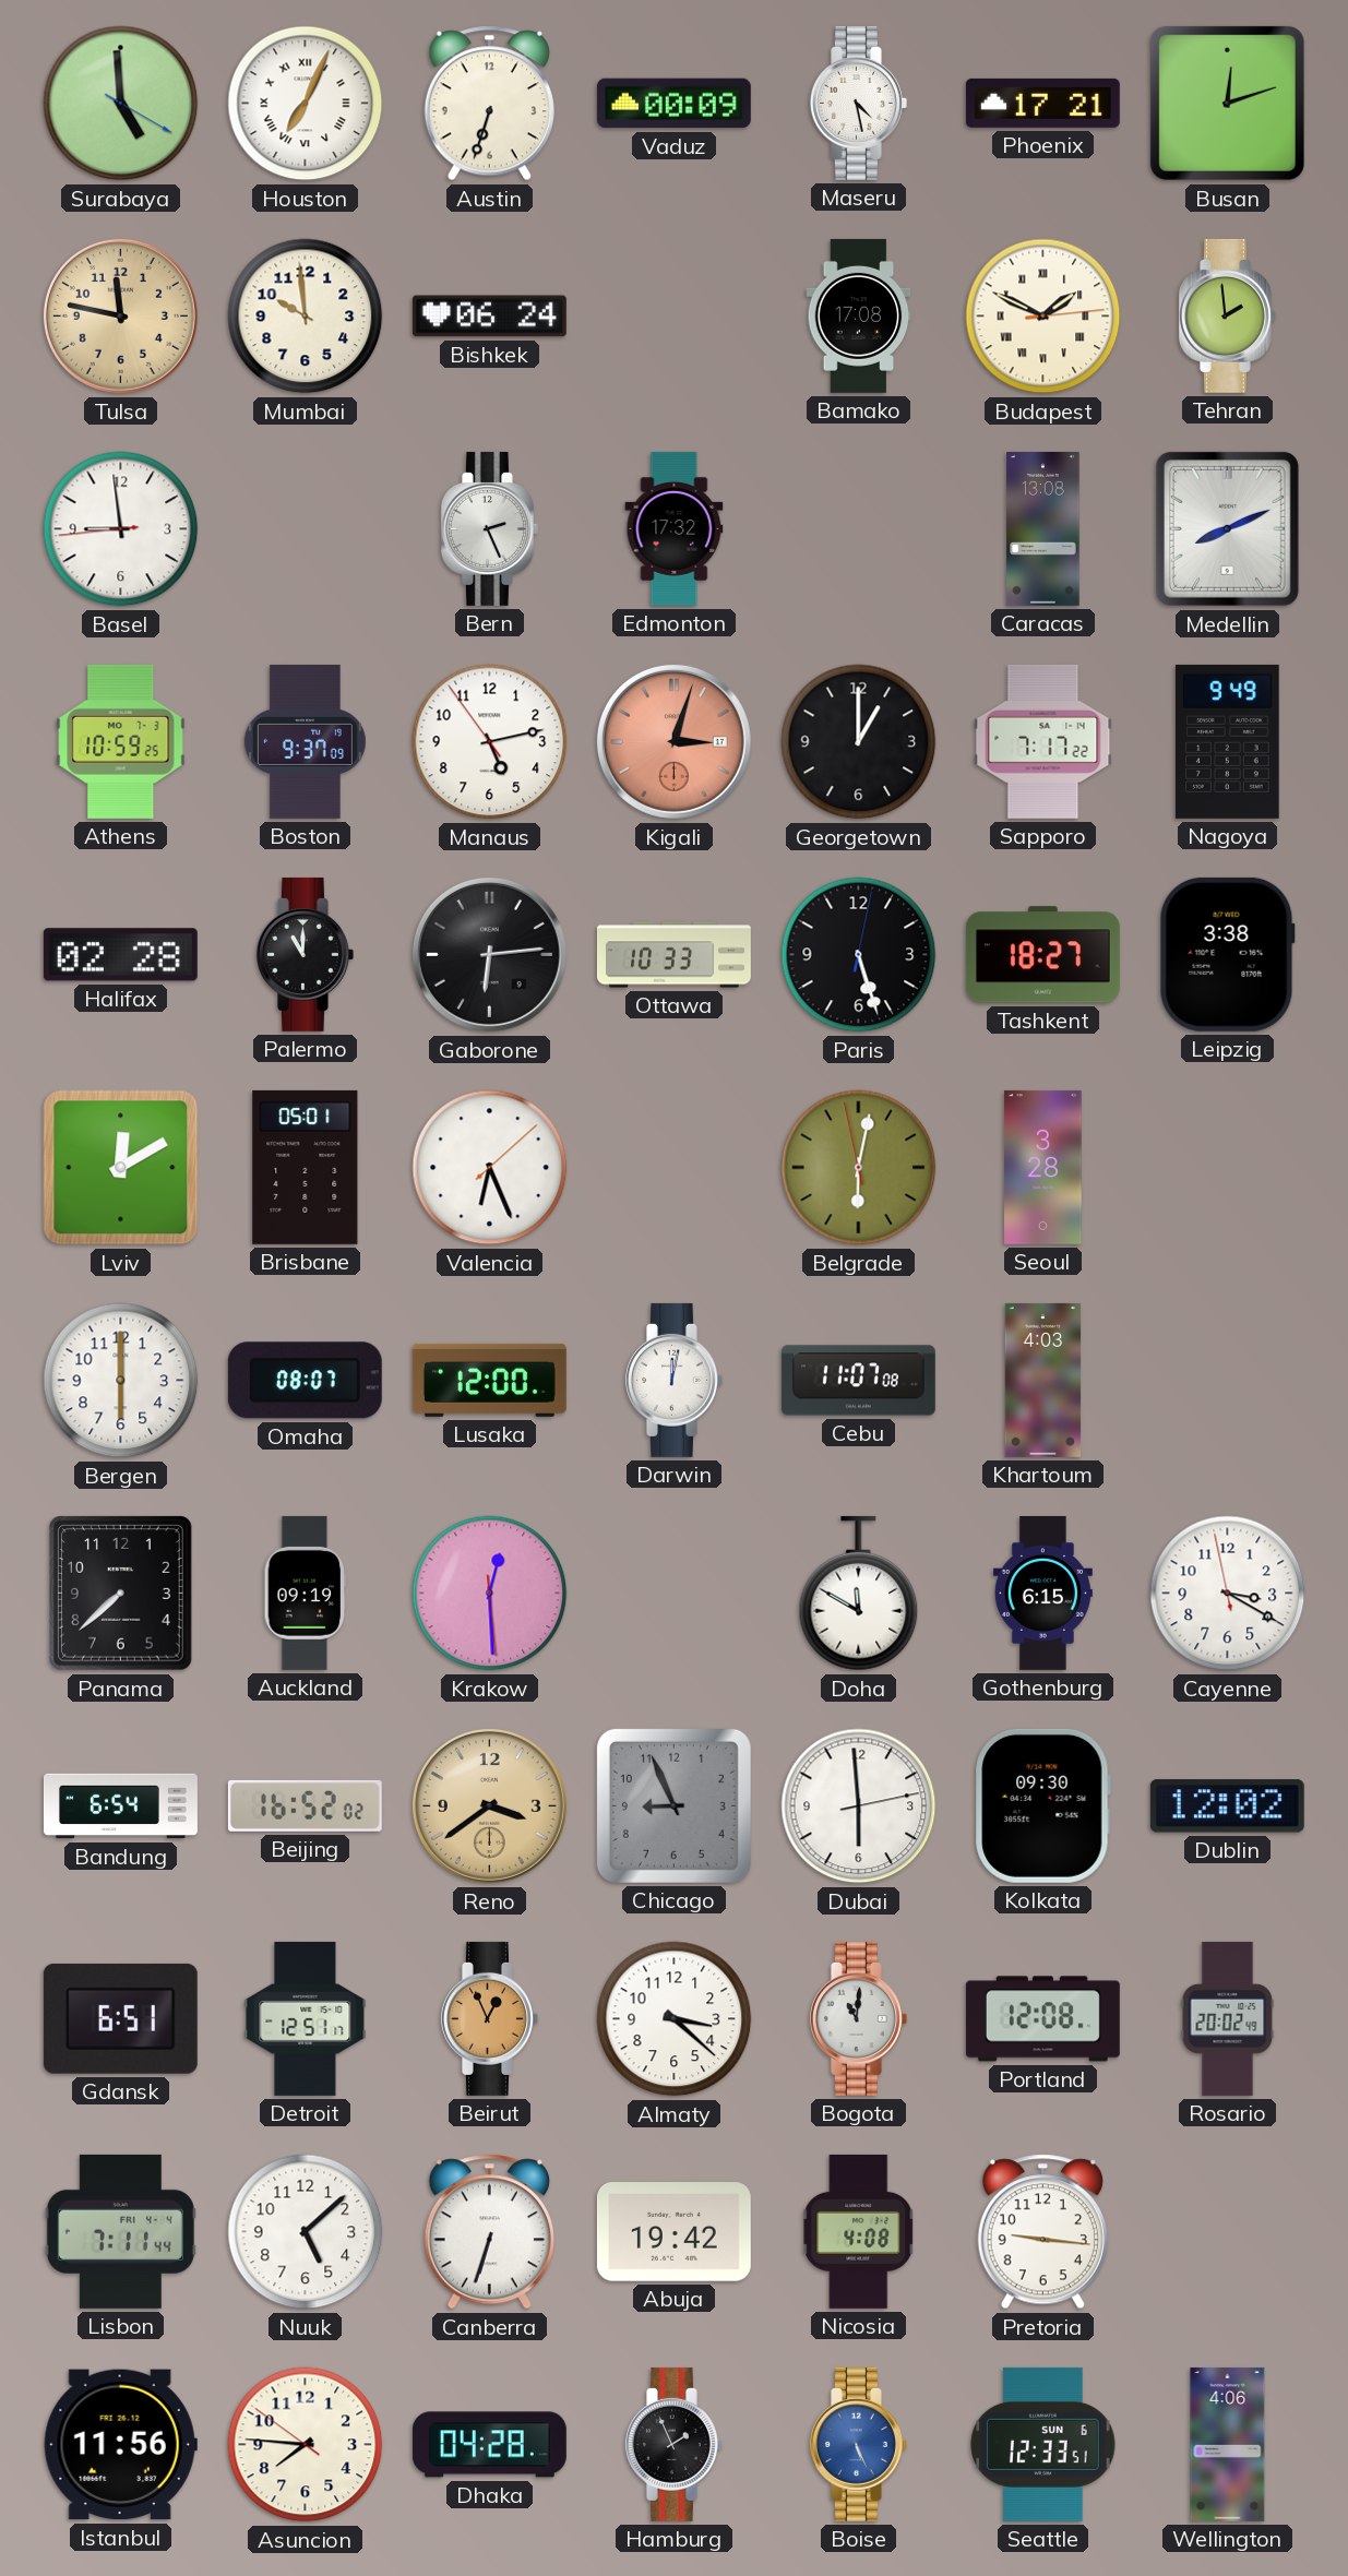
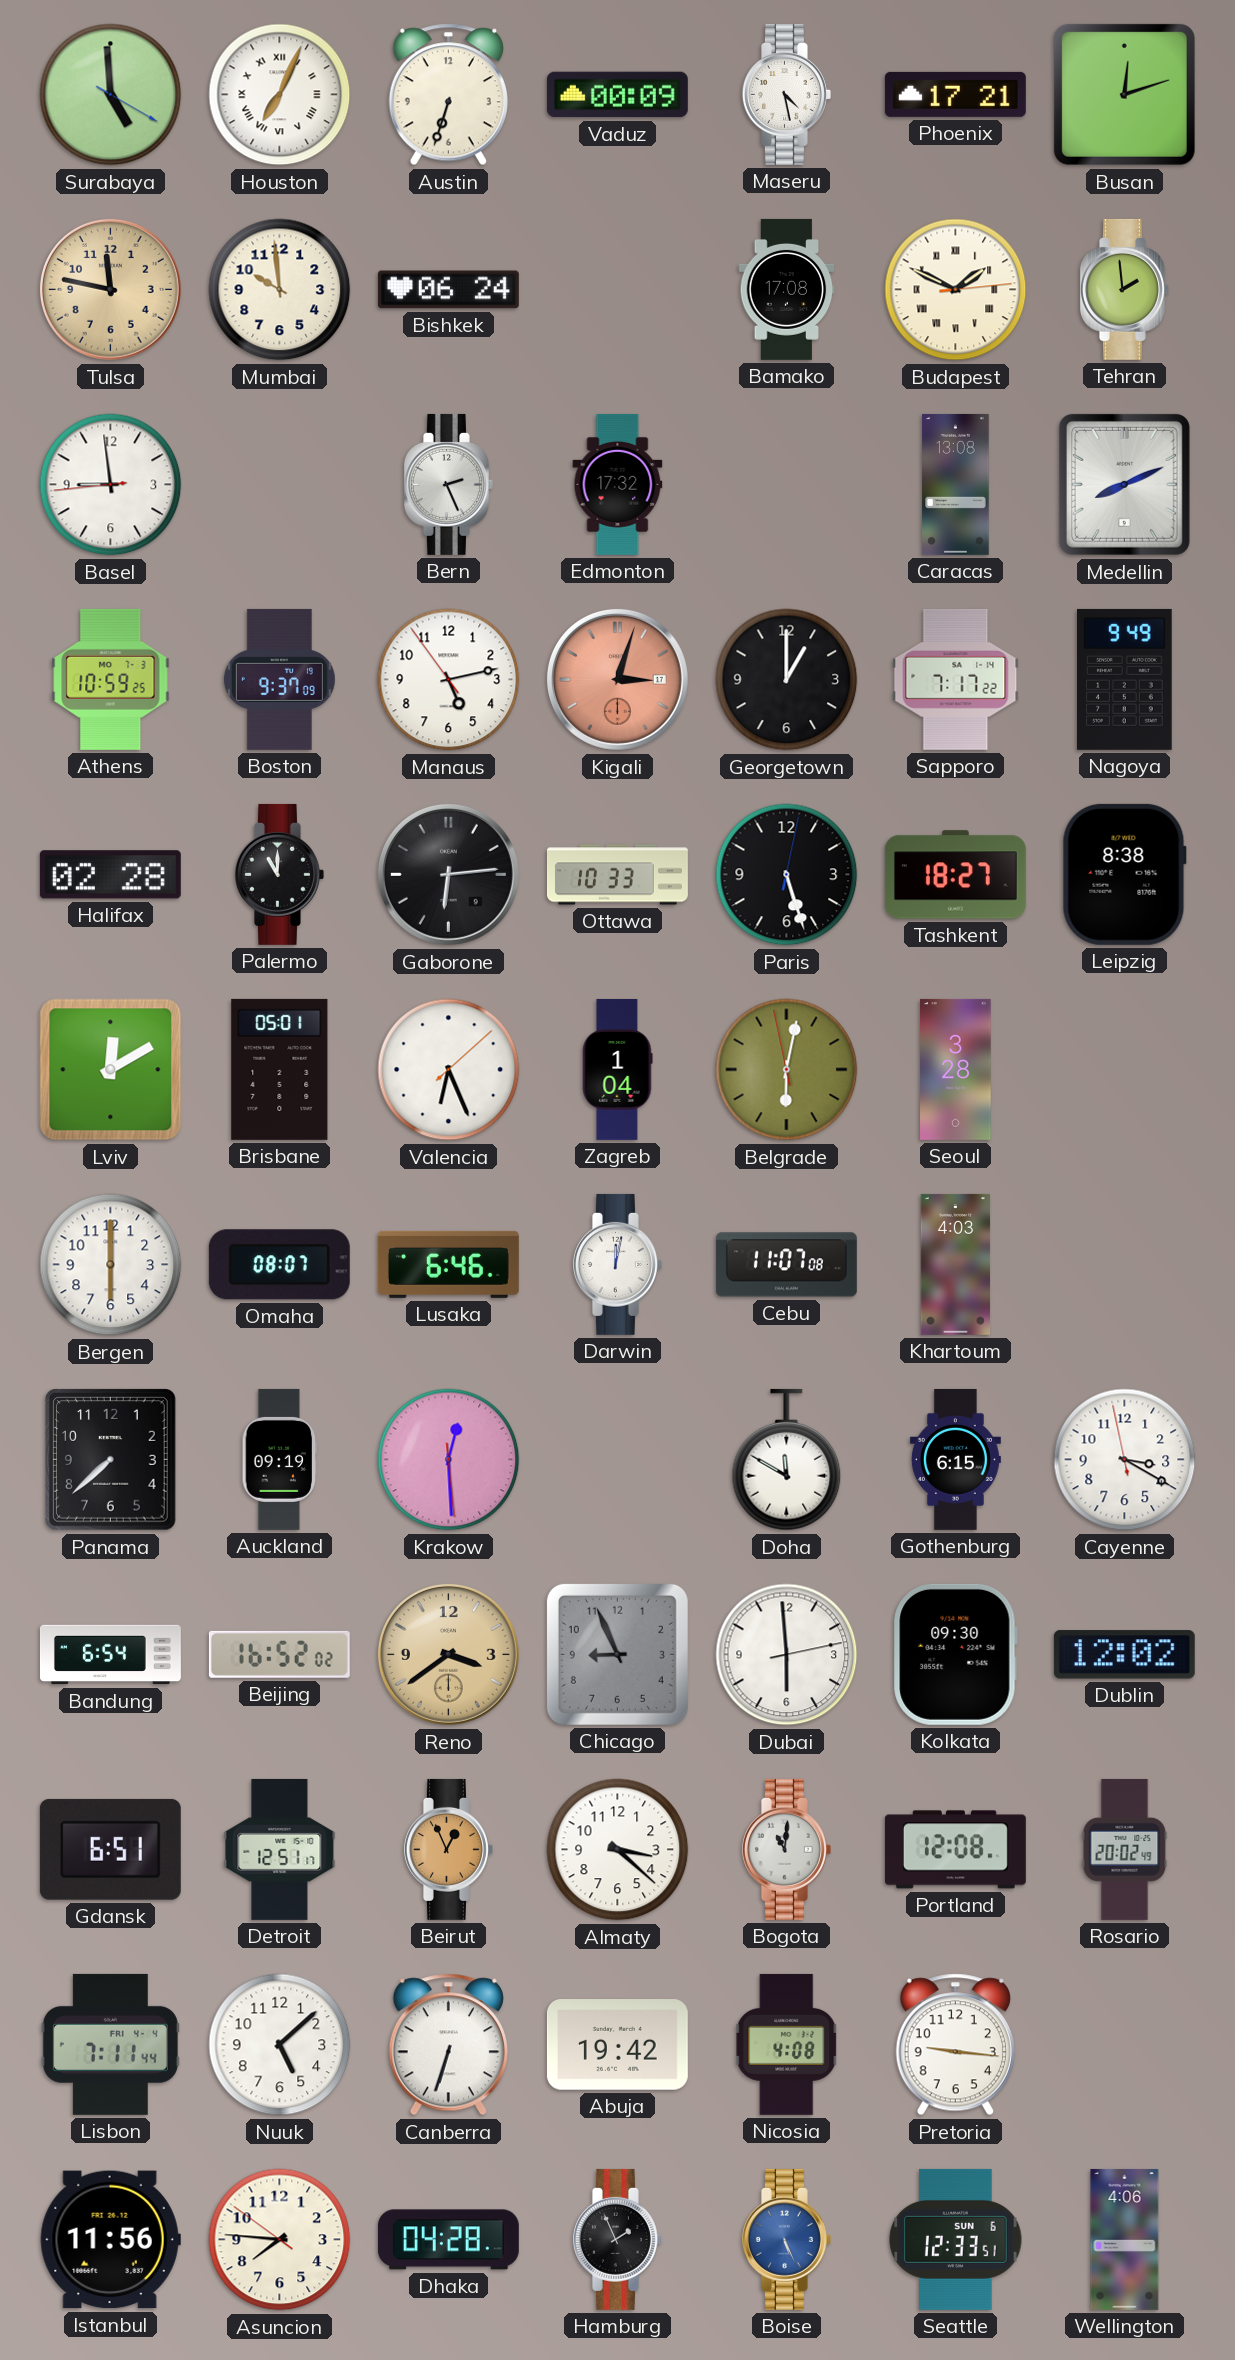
Leipzig: 3:38 -> 8:38
Zagreb: none -> 1:04
Lusaka: 12:00 -> 6:46
